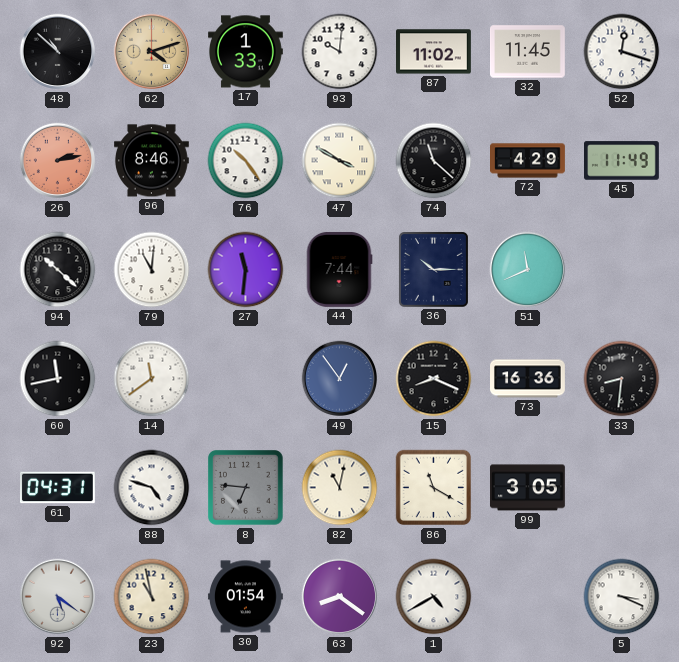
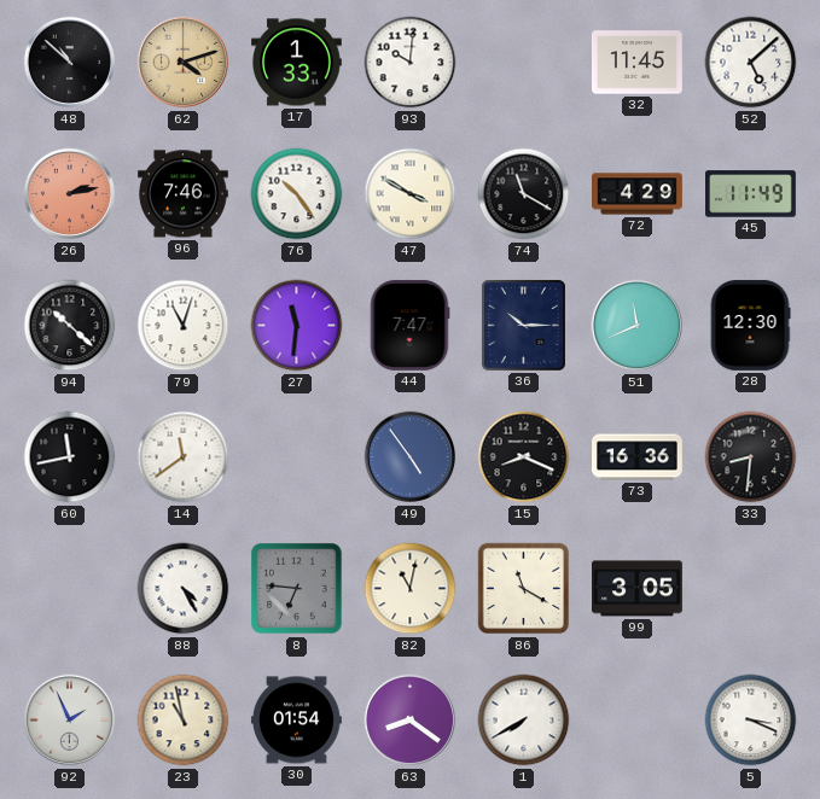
87: 11:02 -> none
52: 12:18 -> 5:08
96: 8:46 -> 7:46
74: 11:22 -> 11:20
79: 11:01 -> 11:03
44: 7:44 -> 7:47
28: none -> 12:30
49: 12:54 -> 4:54
61: 04:31 -> none
88: 4:48 -> 4:25
92: 5:21 -> 1:56
1: 4:40 -> 7:40
